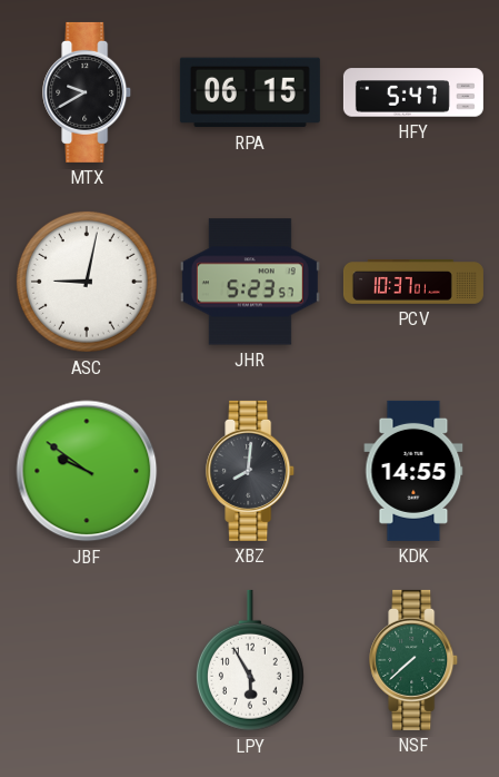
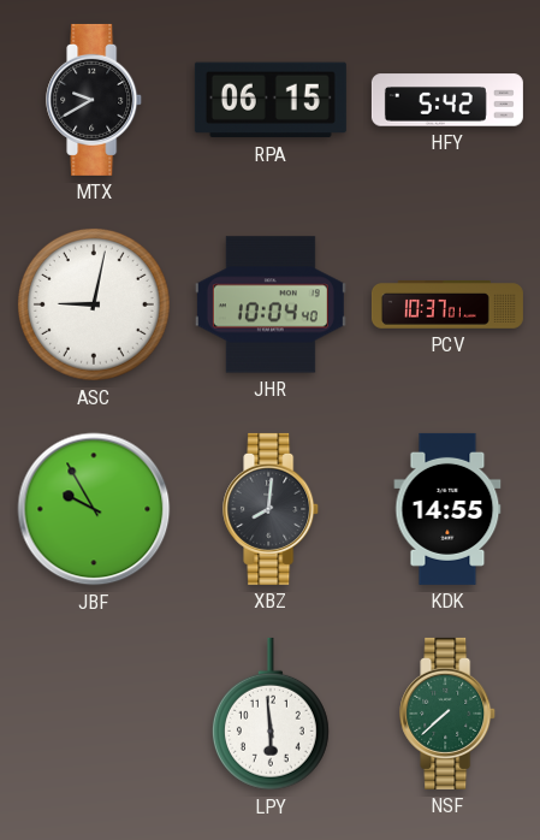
HFY: 5:47 -> 5:42
JHR: 5:23 -> 10:04
JBF: 9:51 -> 9:55
LPY: 5:55 -> 5:59
